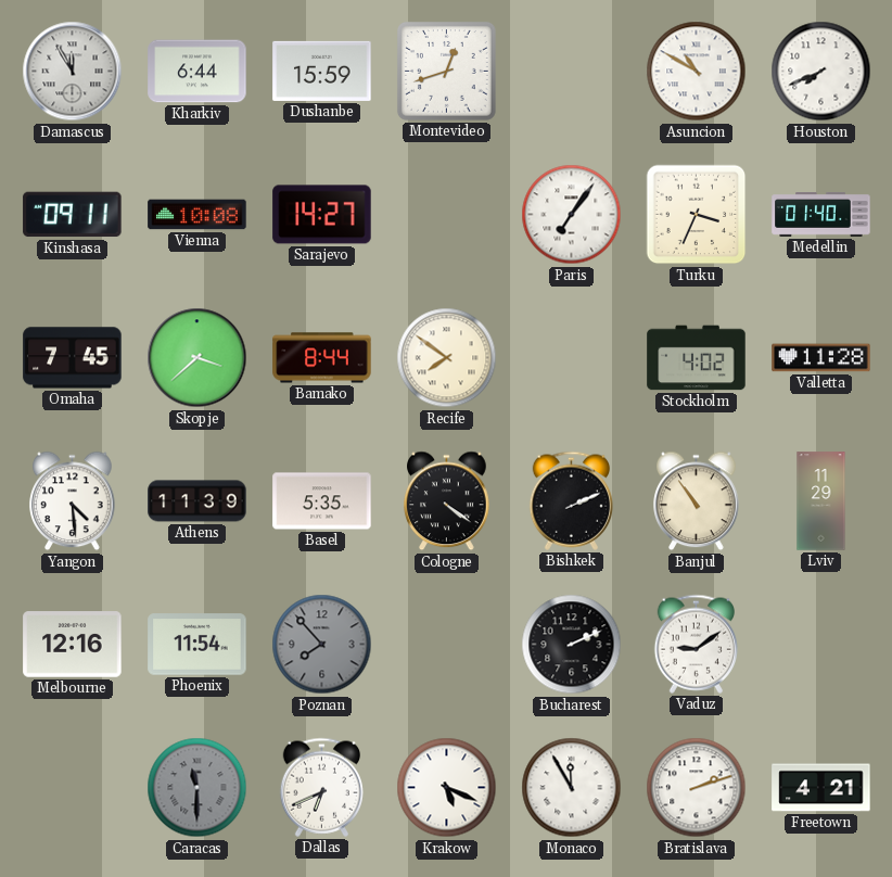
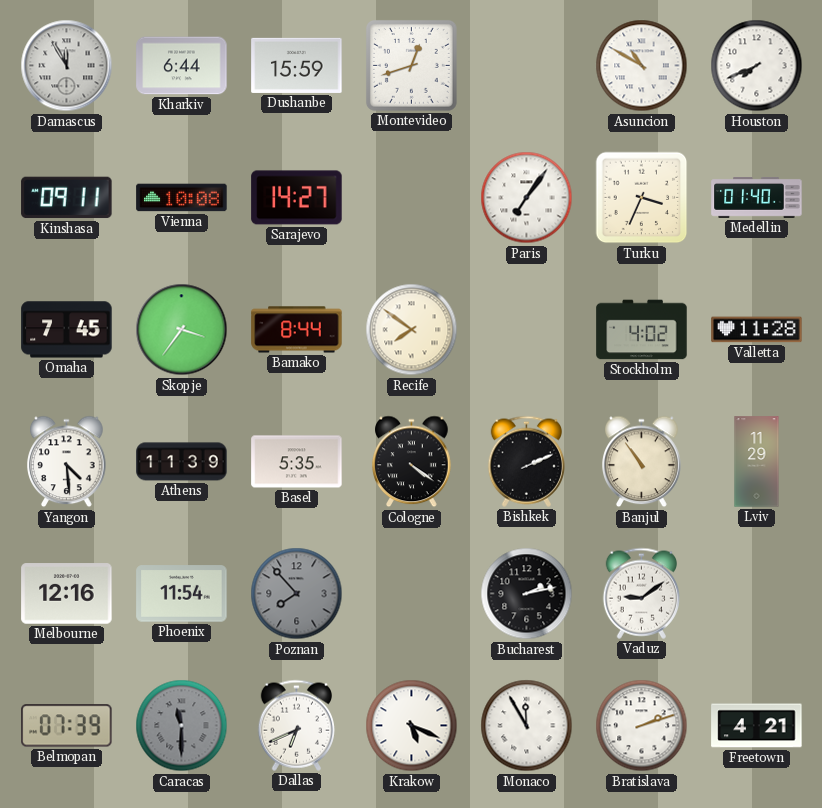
Skopje: 3:38 -> 3:36
Bucharest: 2:11 -> 2:13
Belmopan: none -> 07:39
